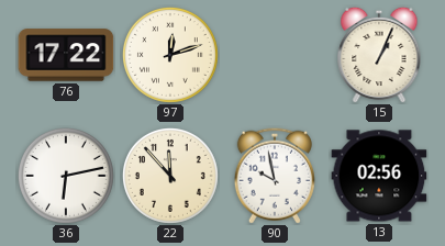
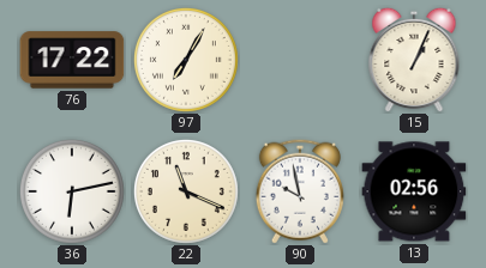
97: 12:12 -> 7:05
22: 11:53 -> 11:19
